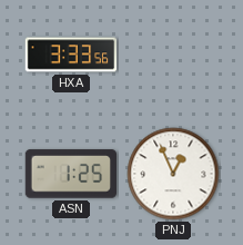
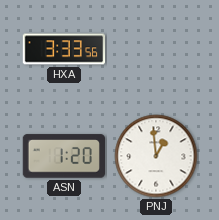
ASN: 1:25 -> 1:20
PNJ: 12:56 -> 12:59
